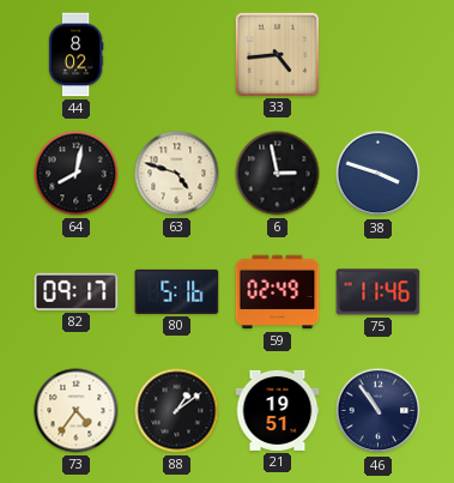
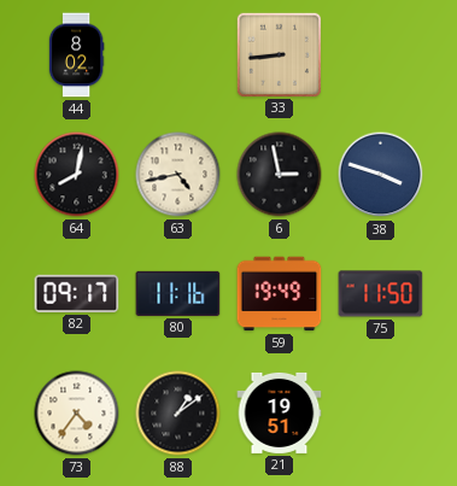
33: 4:44 -> 8:44
63: 4:48 -> 4:43
80: 5:16 -> 11:16
59: 02:49 -> 19:49
75: 11:46 -> 11:50
46: 10:54 -> none
